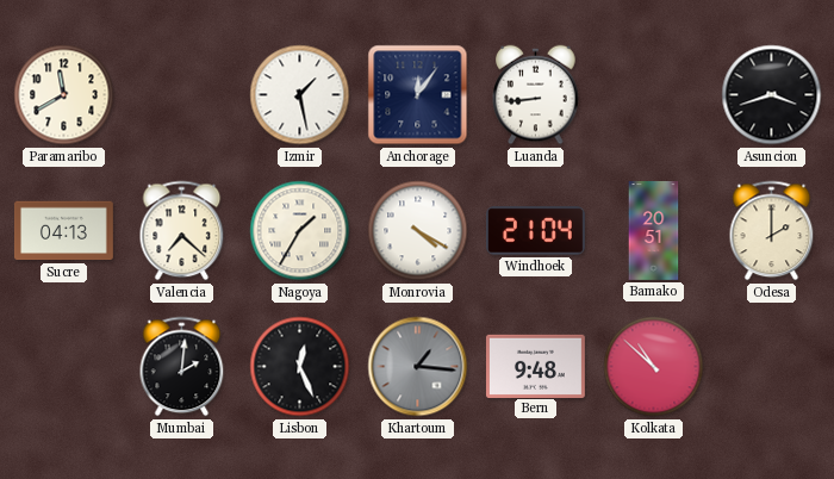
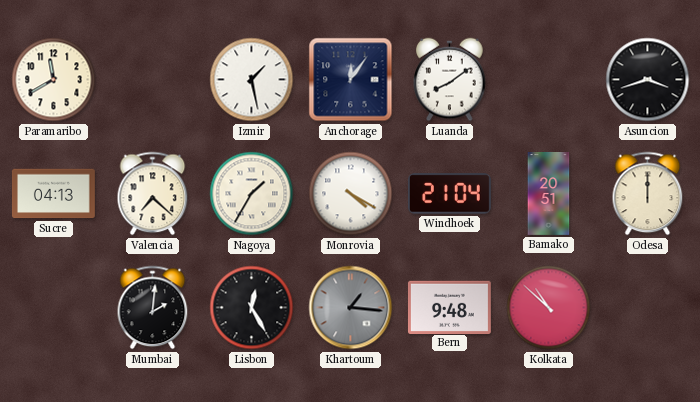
Luanda: 8:44 -> 8:09
Odesa: 2:00 -> 12:00
Lisbon: 12:26 -> 12:25
